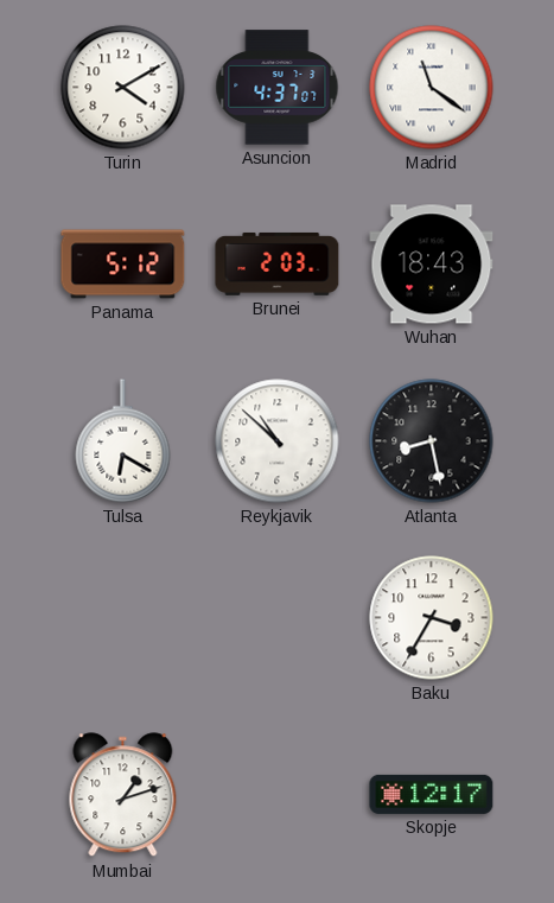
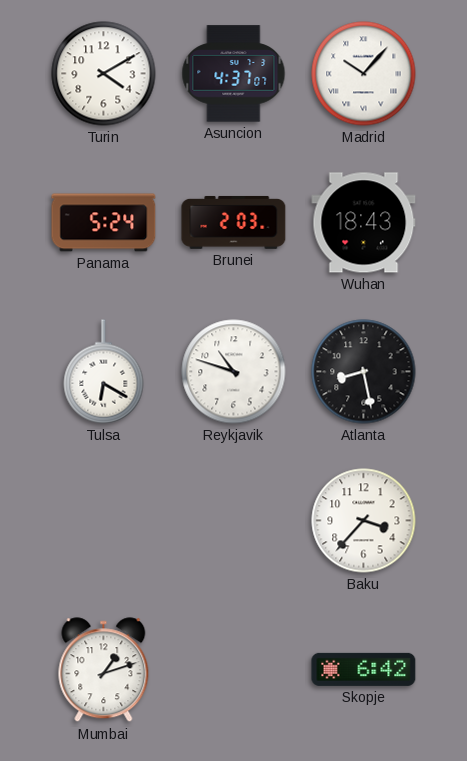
Madrid: 11:21 -> 10:07
Panama: 5:12 -> 5:24
Reykjavik: 10:52 -> 10:48
Baku: 3:35 -> 3:37
Skopje: 12:17 -> 6:42
